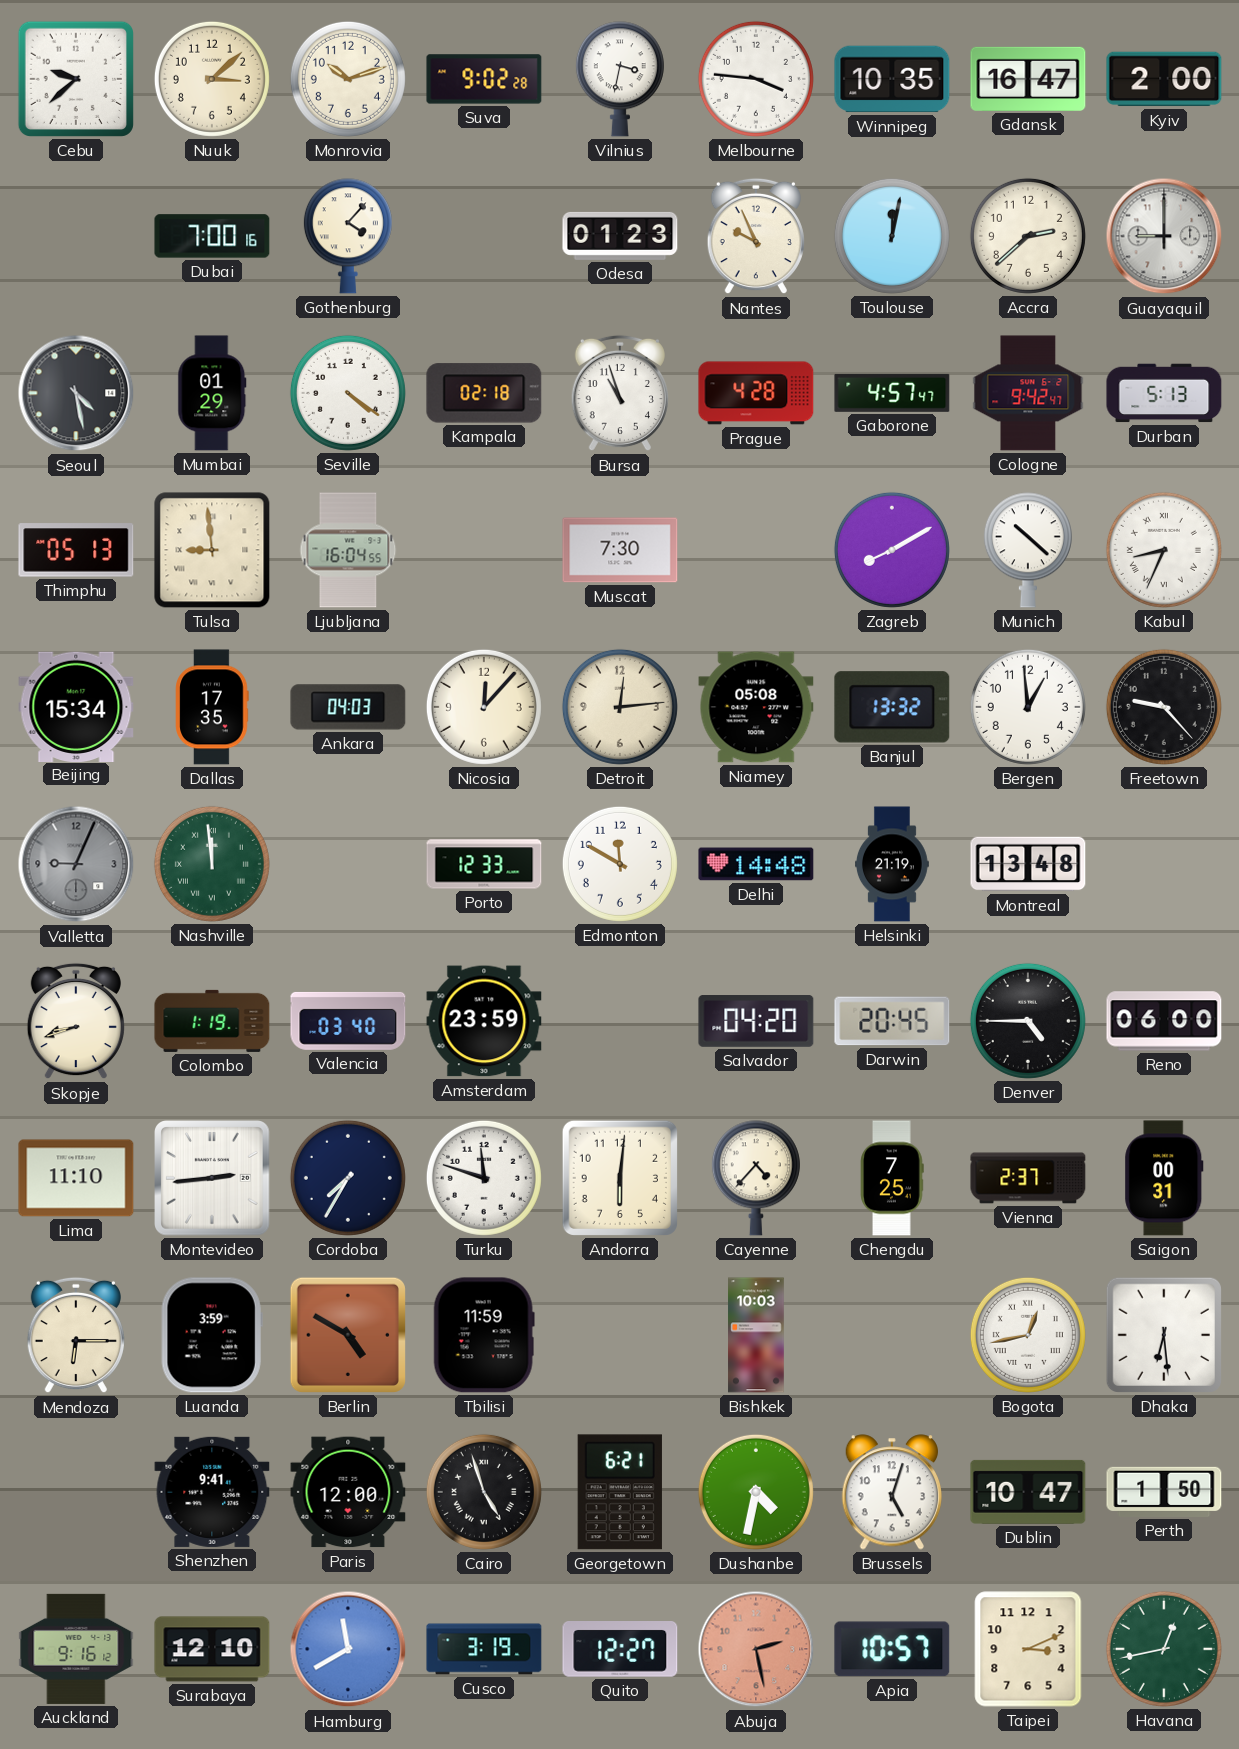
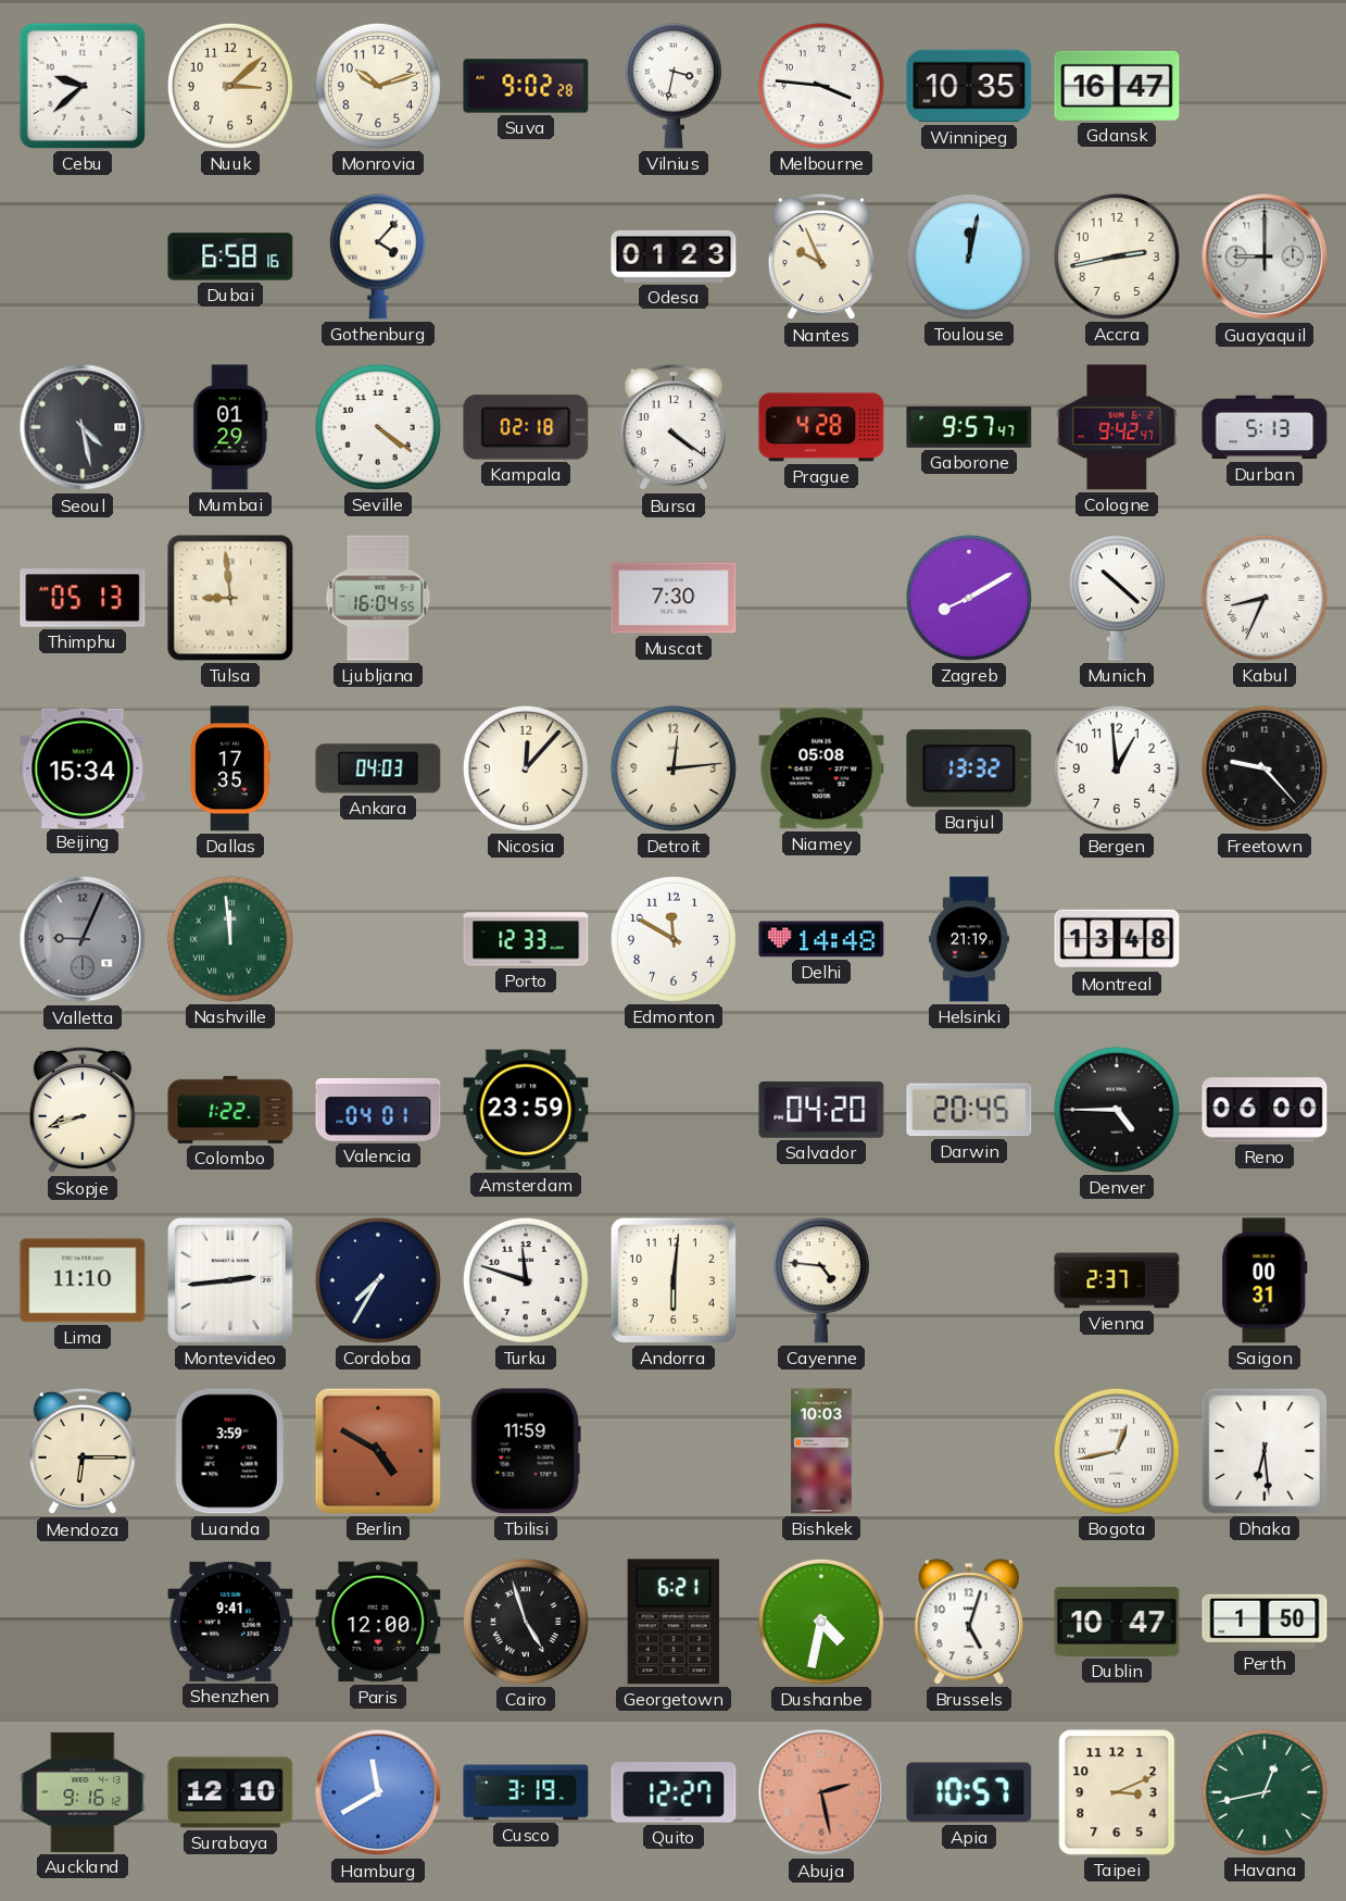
Kyiv: 2:00 -> none
Dubai: 7:00 -> 6:58
Accra: 2:38 -> 2:43
Bursa: 10:57 -> 4:21
Gaborone: 4:57 -> 9:57
Colombo: 1:19 -> 1:22
Valencia: 03:40 -> 04:01
Cayenne: 4:37 -> 4:46
Chengdu: 7:25 -> none
